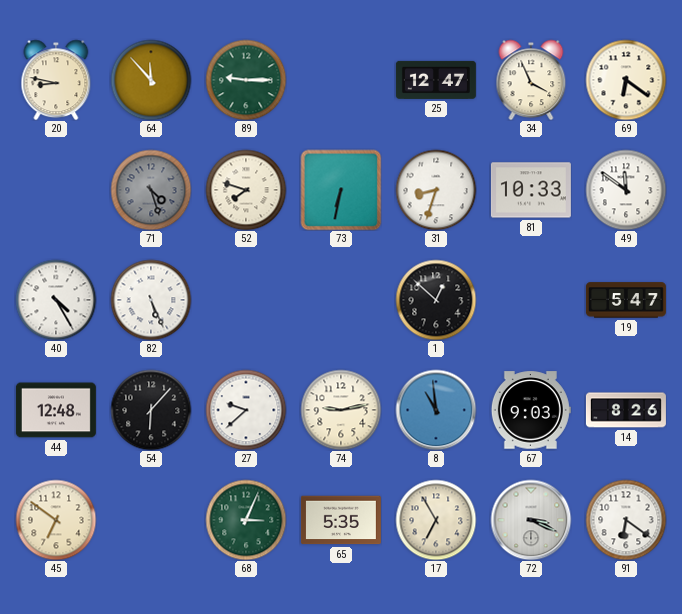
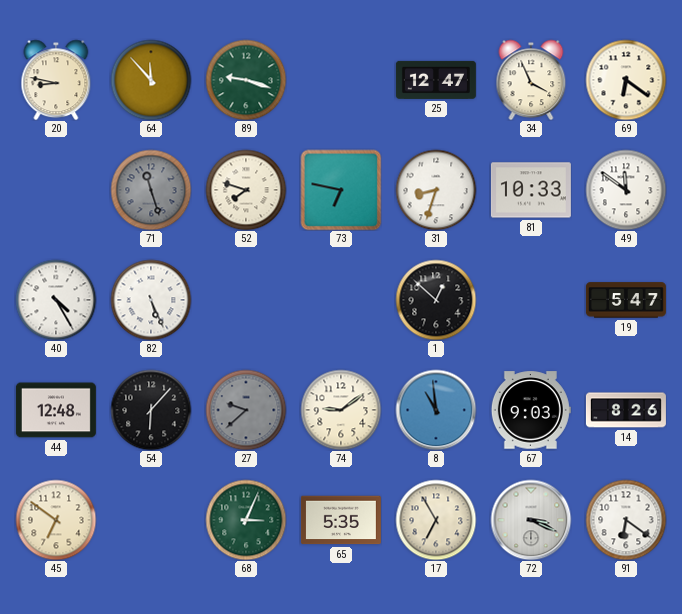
89: 9:15 -> 9:18
71: 4:27 -> 11:27
73: 6:32 -> 6:47
27 dial: white -> grey
74: 9:13 -> 9:09
